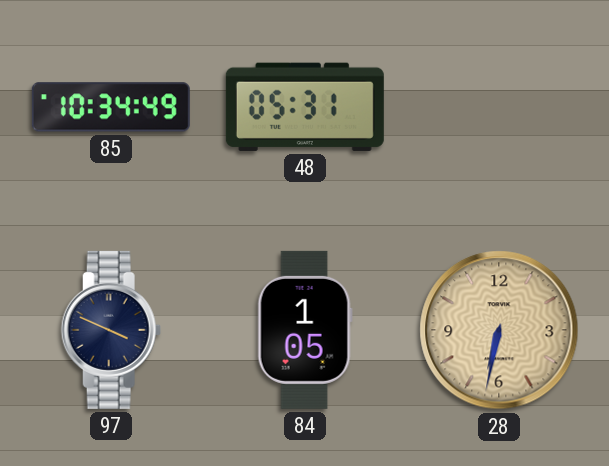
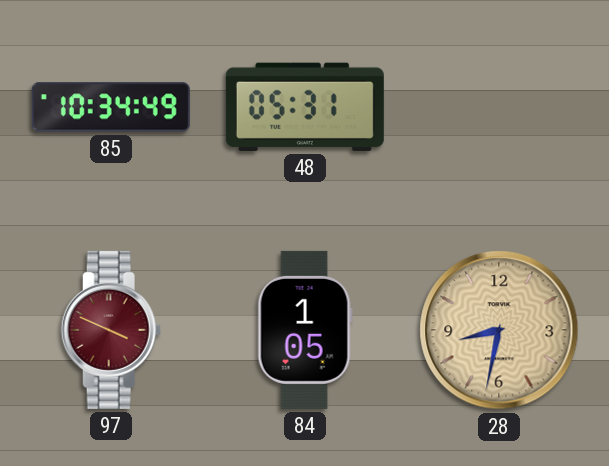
97 dial: navy -> burgundy
28: 6:32 -> 8:32
